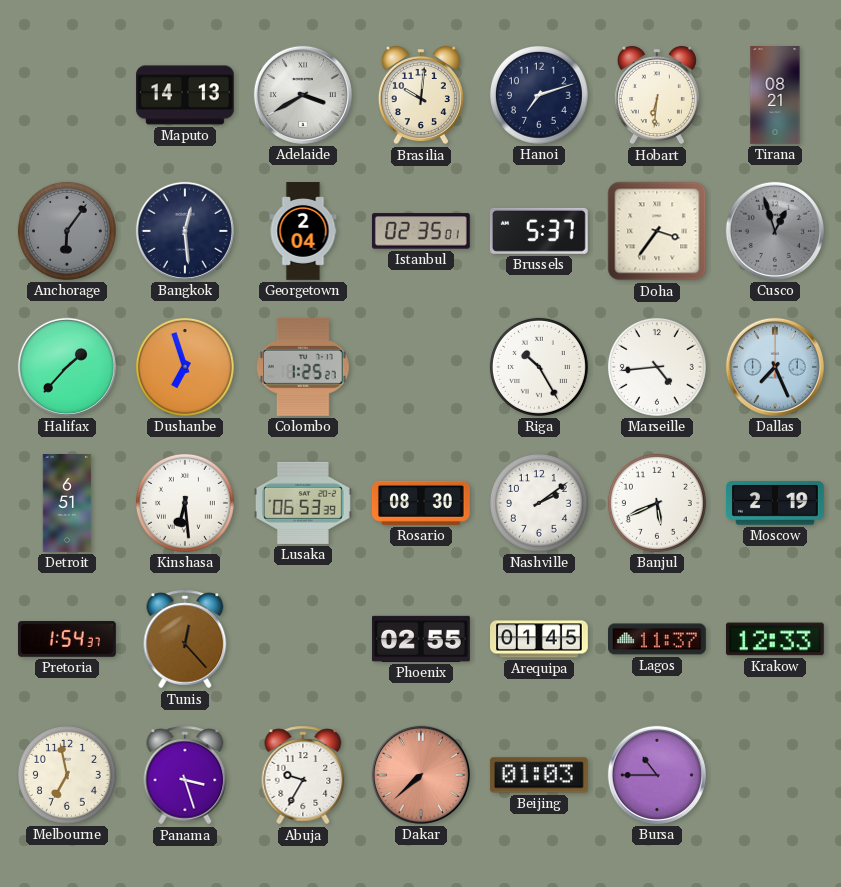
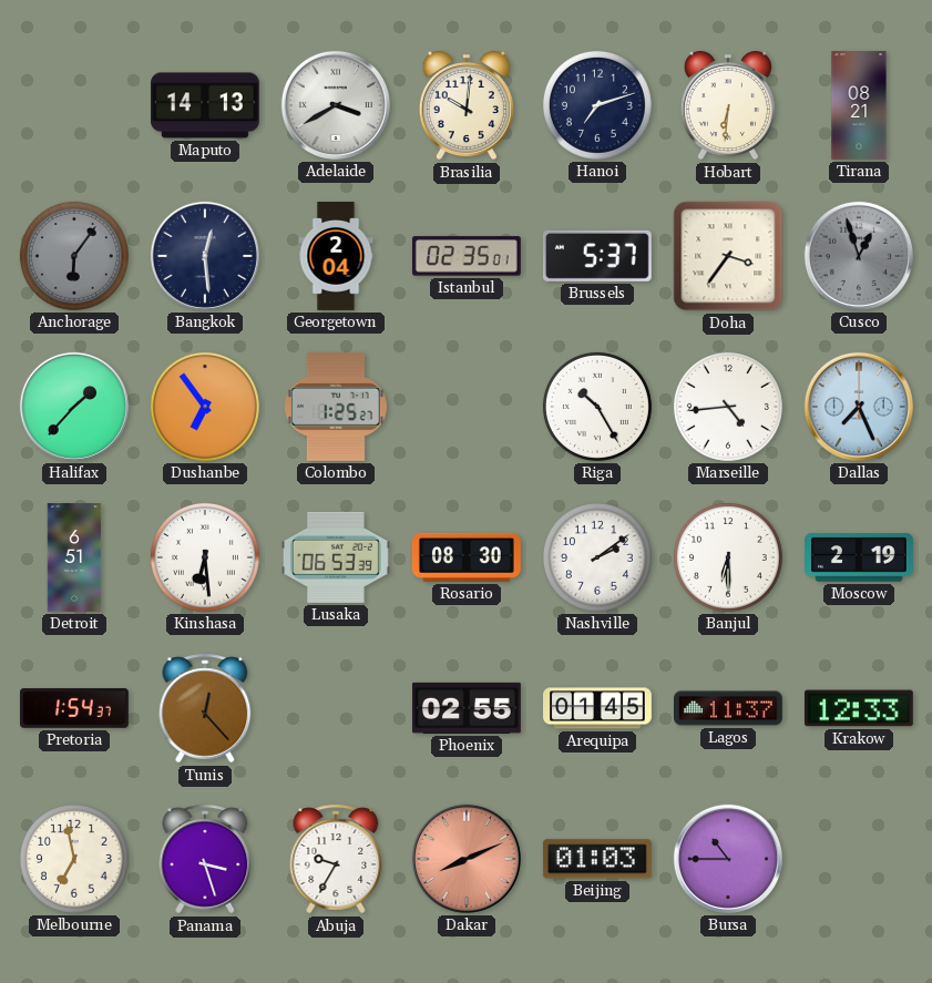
Dushanbe: 6:57 -> 6:54
Banjul: 5:41 -> 6:30
Dakar: 7:38 -> 8:11
